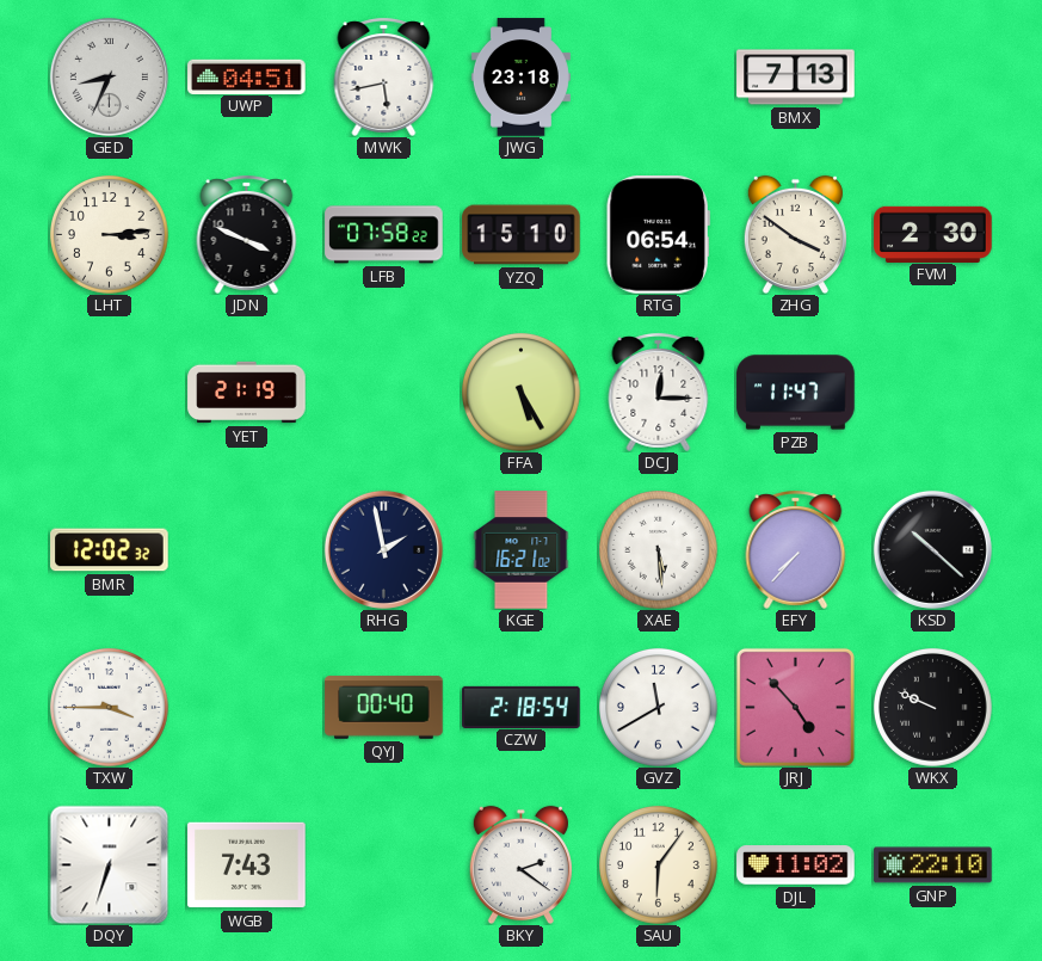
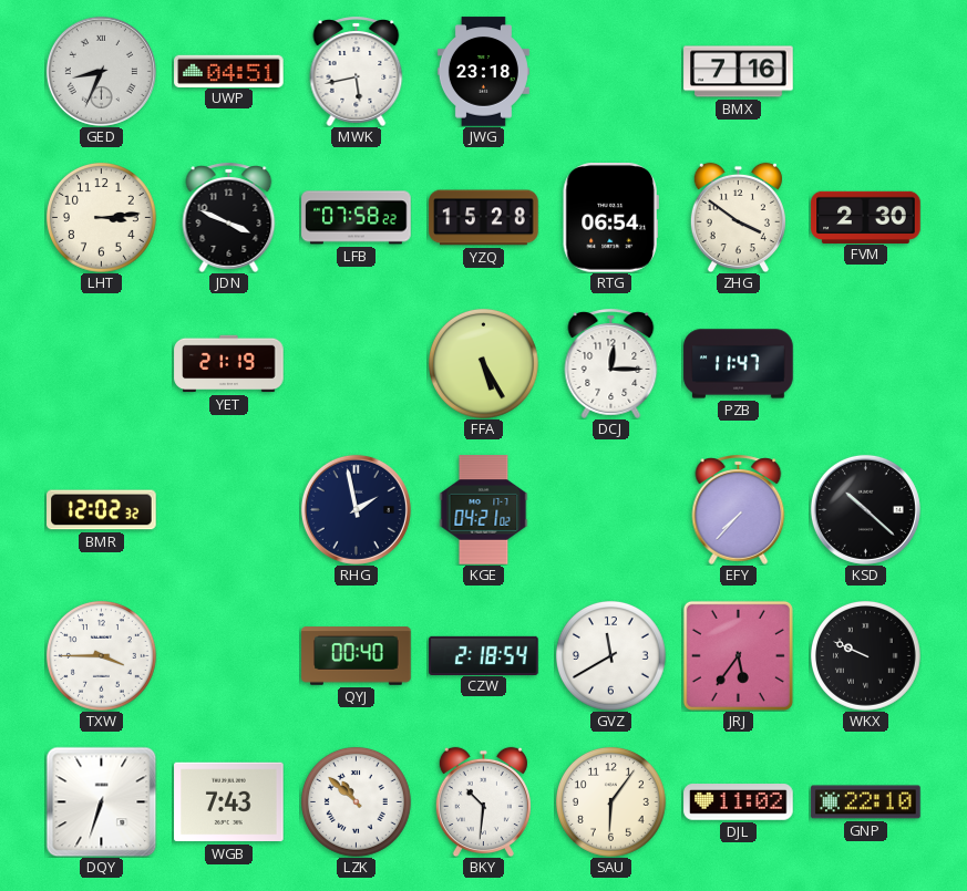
BMX: 7:13 -> 7:16
YZQ: 15:10 -> 15:28
KGE: 16:21 -> 04:21
XAE: 5:29 -> none
JRJ: 4:53 -> 5:36
LZK: none -> 10:52
BKY: 2:21 -> 10:31
